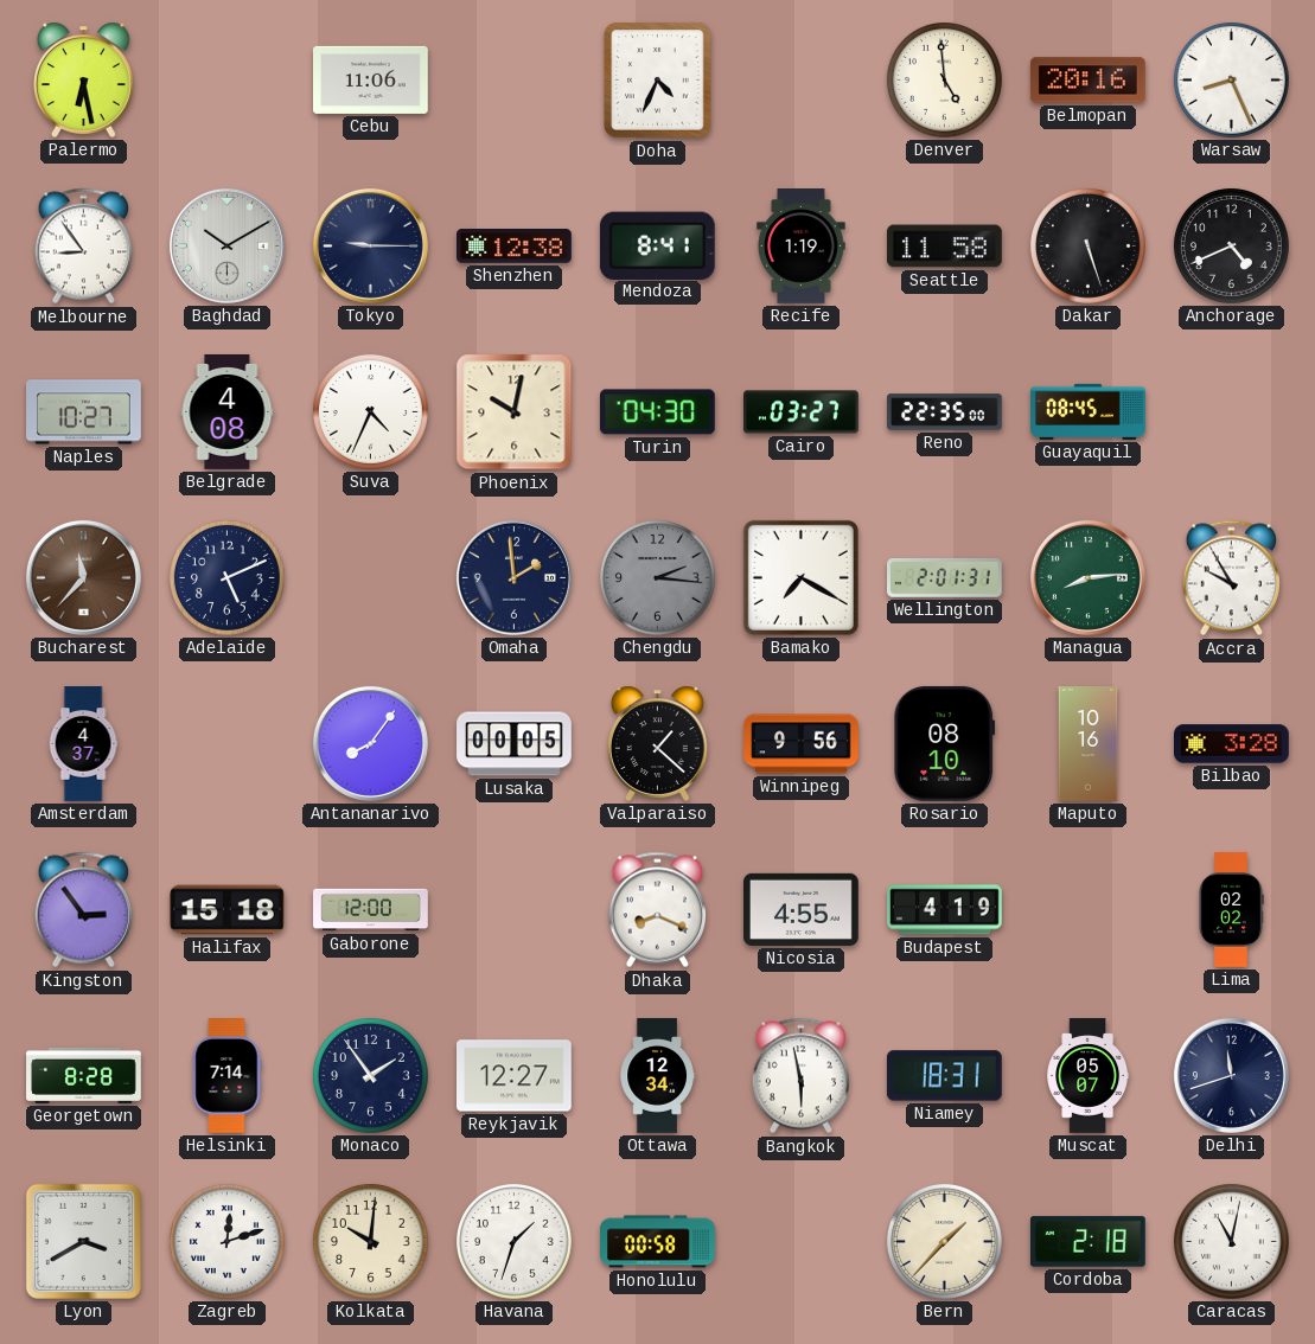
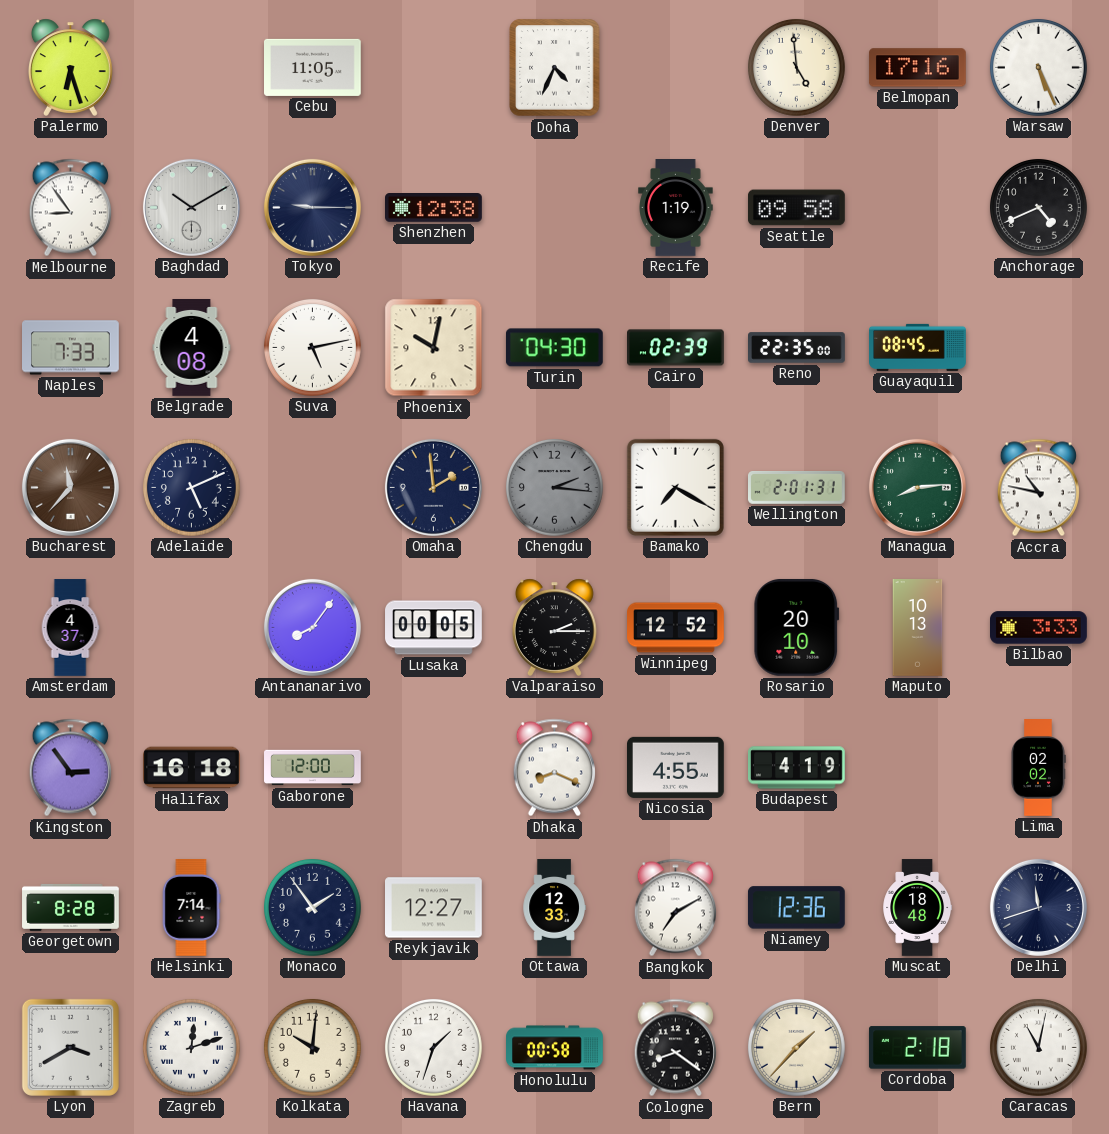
Palermo: 6:28 -> 6:27
Cebu: 11:06 -> 11:05
Belmopan: 20:16 -> 17:16
Warsaw: 8:26 -> 5:26
Mendoza: 8:41 -> none
Seattle: 11:58 -> 09:58
Dakar: 5:27 -> none
Naples: 10:27 -> 7:33
Suva: 4:34 -> 5:13
Cairo: 03:27 -> 02:39
Accra: 9:55 -> 10:47
Valparaiso: 1:22 -> 2:15
Winnipeg: 9:56 -> 12:52
Rosario: 08:10 -> 20:10
Maputo: 10:16 -> 10:13
Bilbao: 3:28 -> 3:33
Halifax: 15:18 -> 16:18
Ottawa: 12:34 -> 12:33
Bangkok: 5:58 -> 7:10
Niamey: 18:31 -> 12:36
Muscat: 05:07 -> 18:48
Cologne: none -> 8:21
